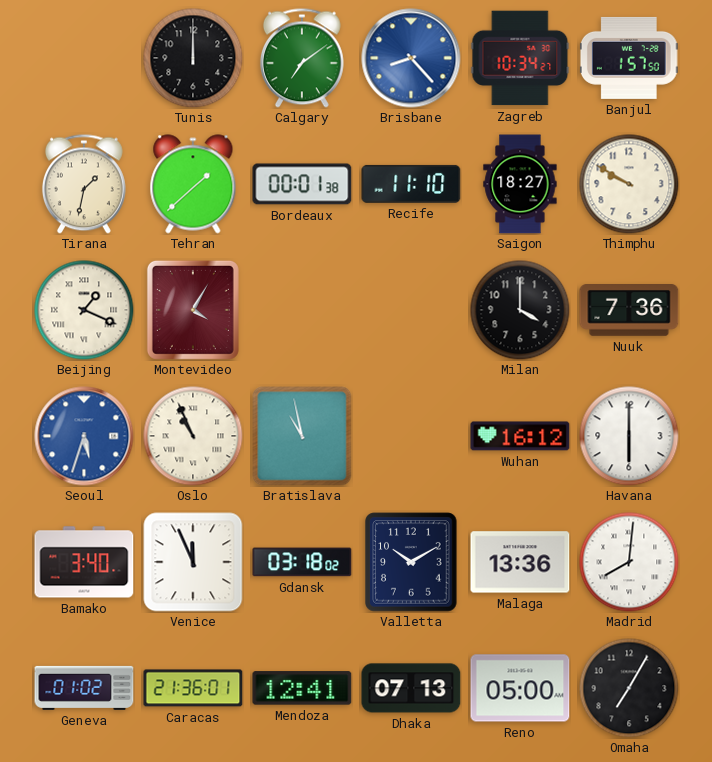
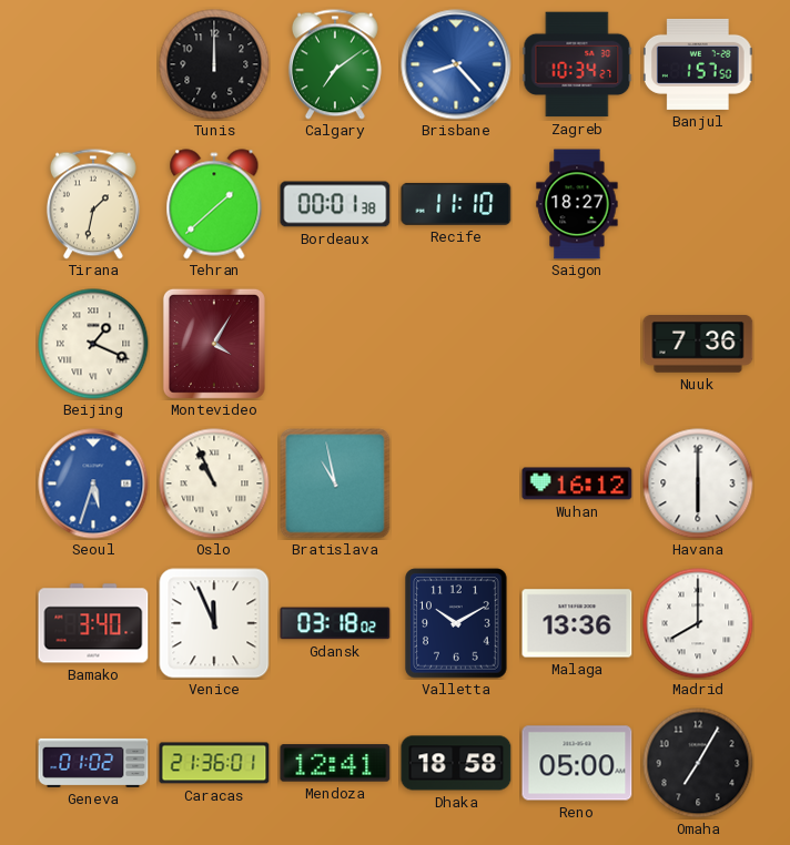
Thimphu: 9:50 -> none
Milan: 4:00 -> none
Madrid: 8:01 -> 8:00
Dhaka: 07:13 -> 18:58
